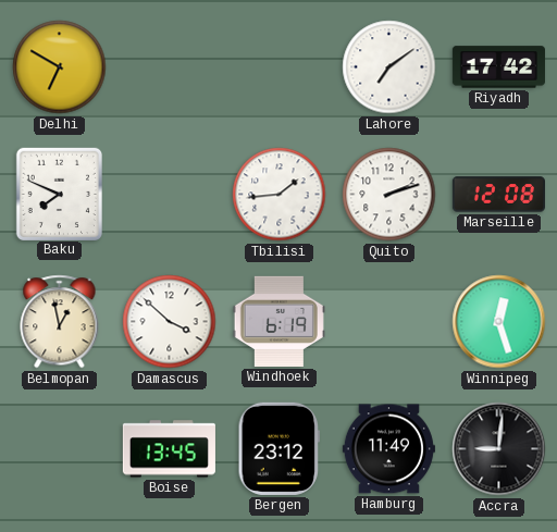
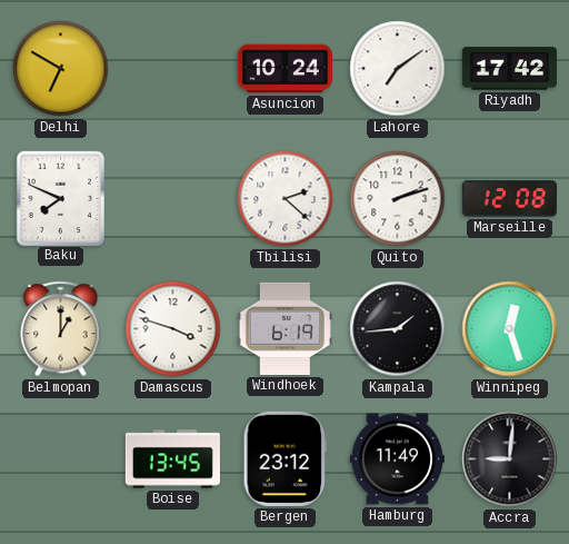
Asuncion: none -> 10:24
Tbilisi: 1:44 -> 2:22
Belmopan: 12:58 -> 1:00
Damascus: 3:52 -> 3:48
Kampala: none -> 1:44
